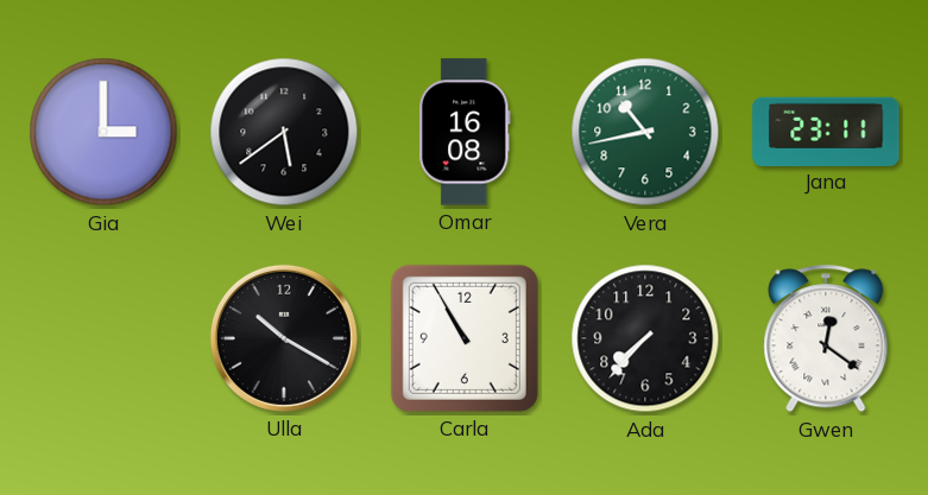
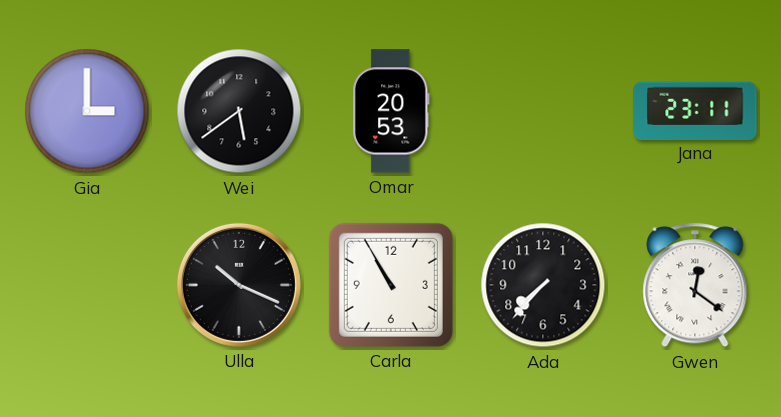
Omar: 16:08 -> 20:53
Vera: 10:43 -> none
Ulla: 10:20 -> 10:19
